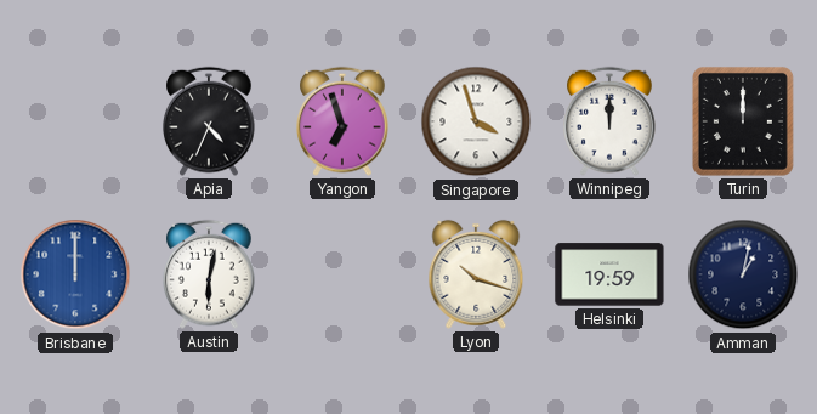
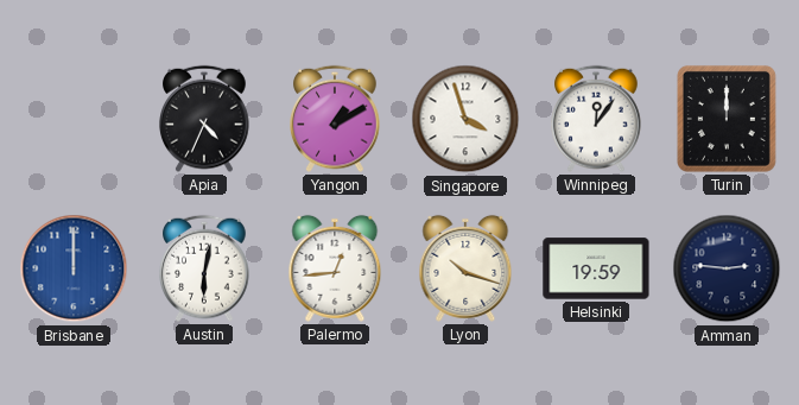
Yangon: 6:57 -> 1:10
Winnipeg: 12:00 -> 12:06
Palermo: none -> 12:44
Amman: 1:02 -> 2:46
